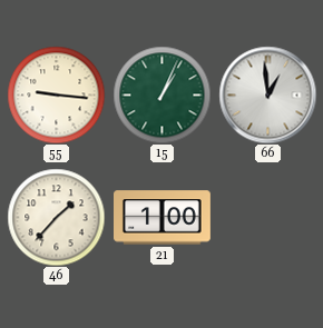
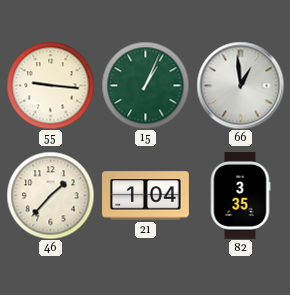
21: 1:00 -> 1:04
82: none -> 3:35
